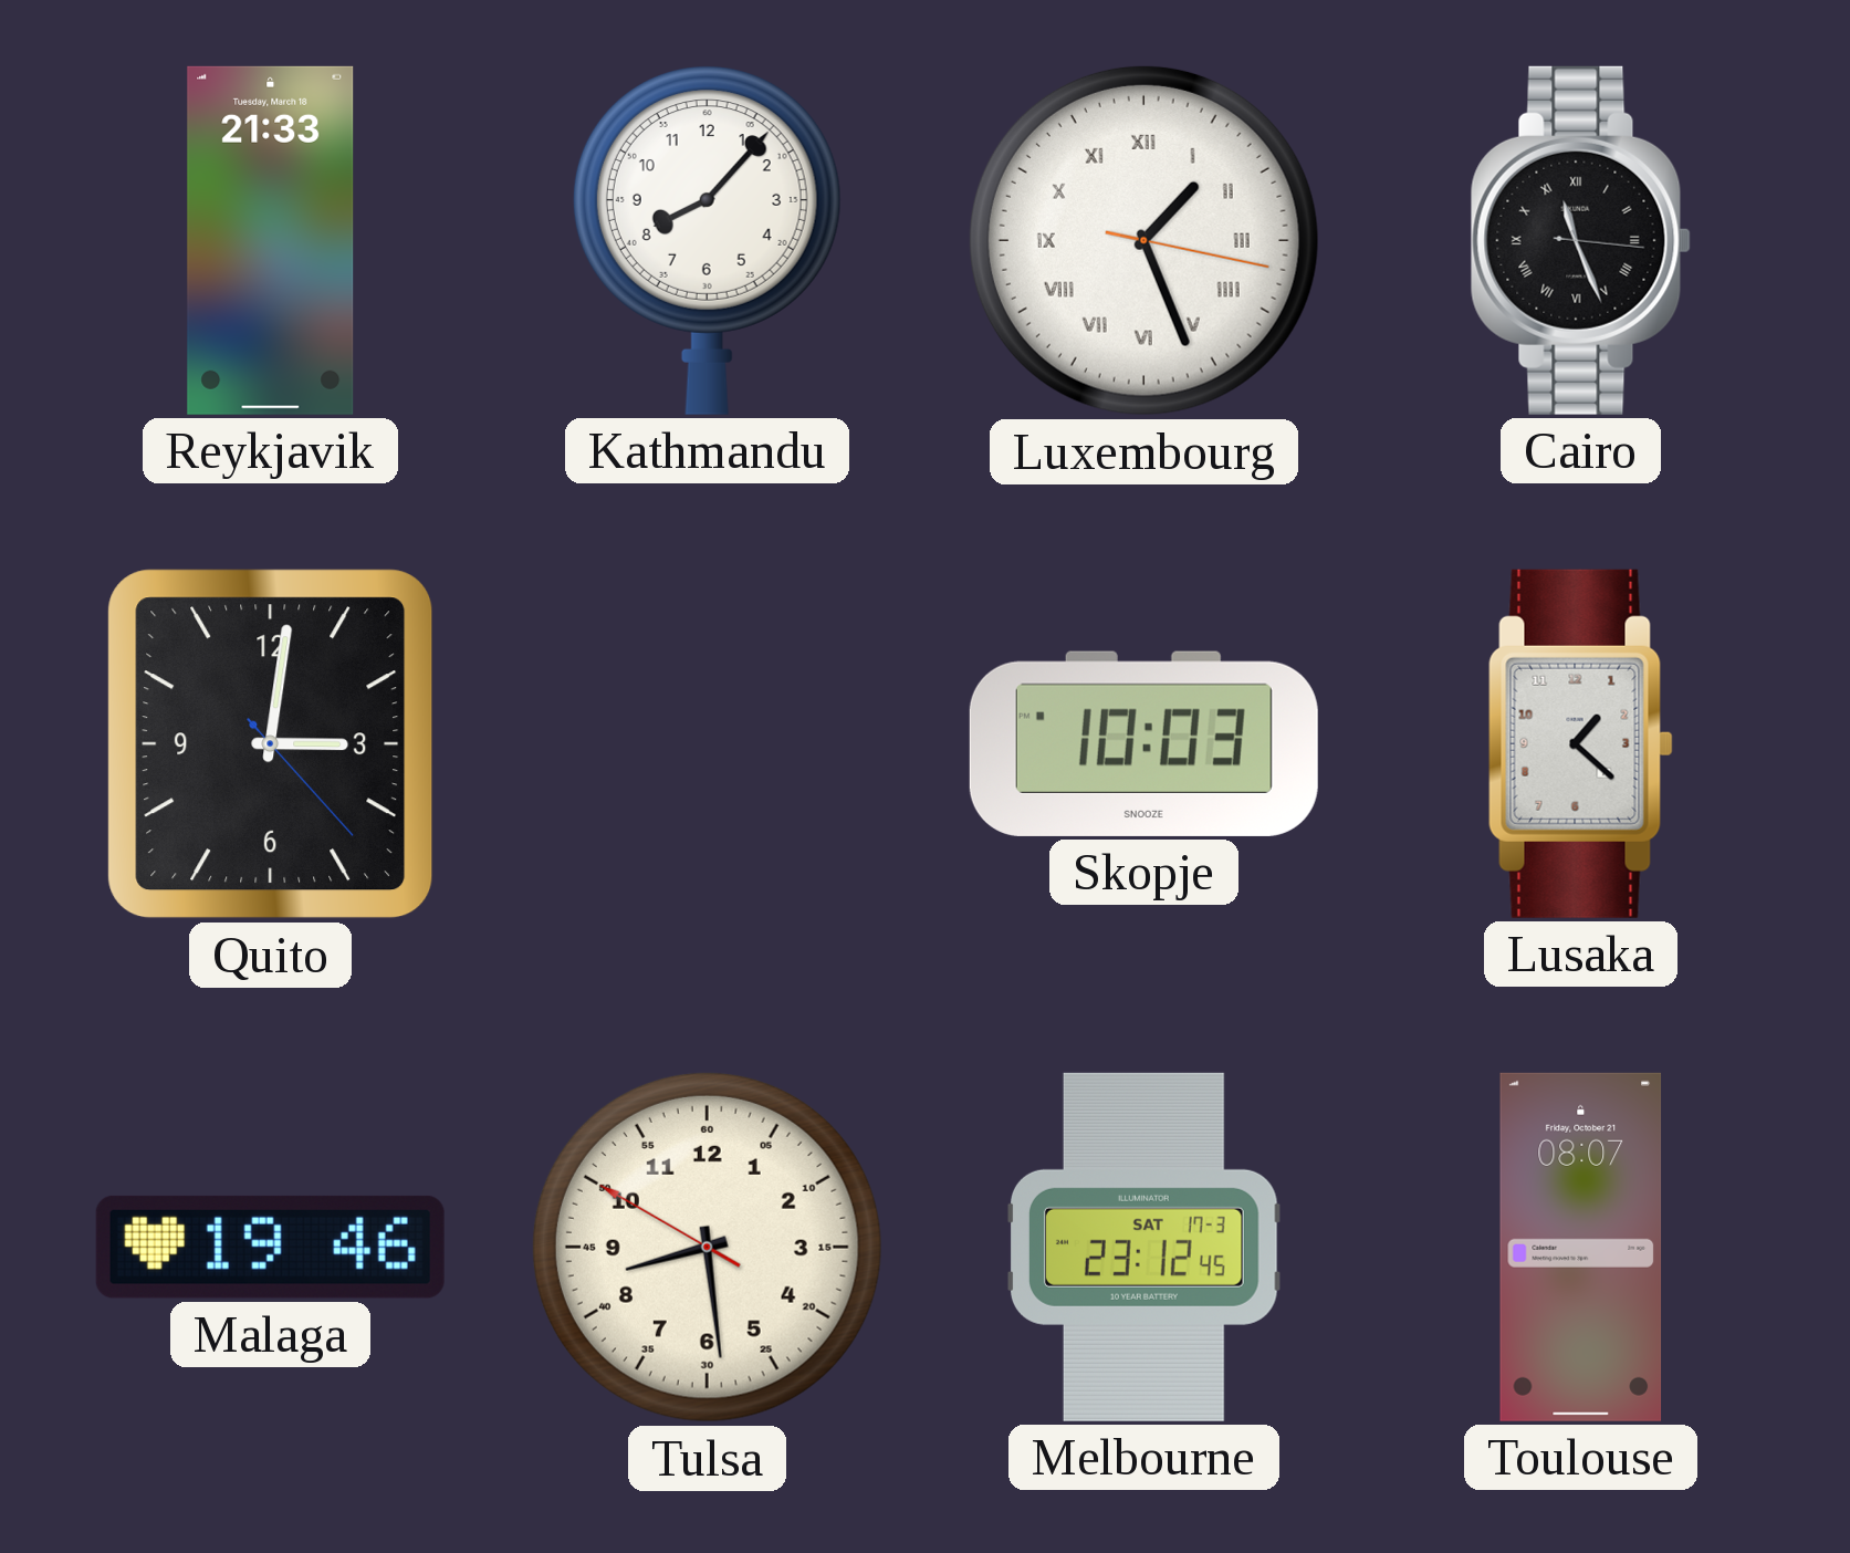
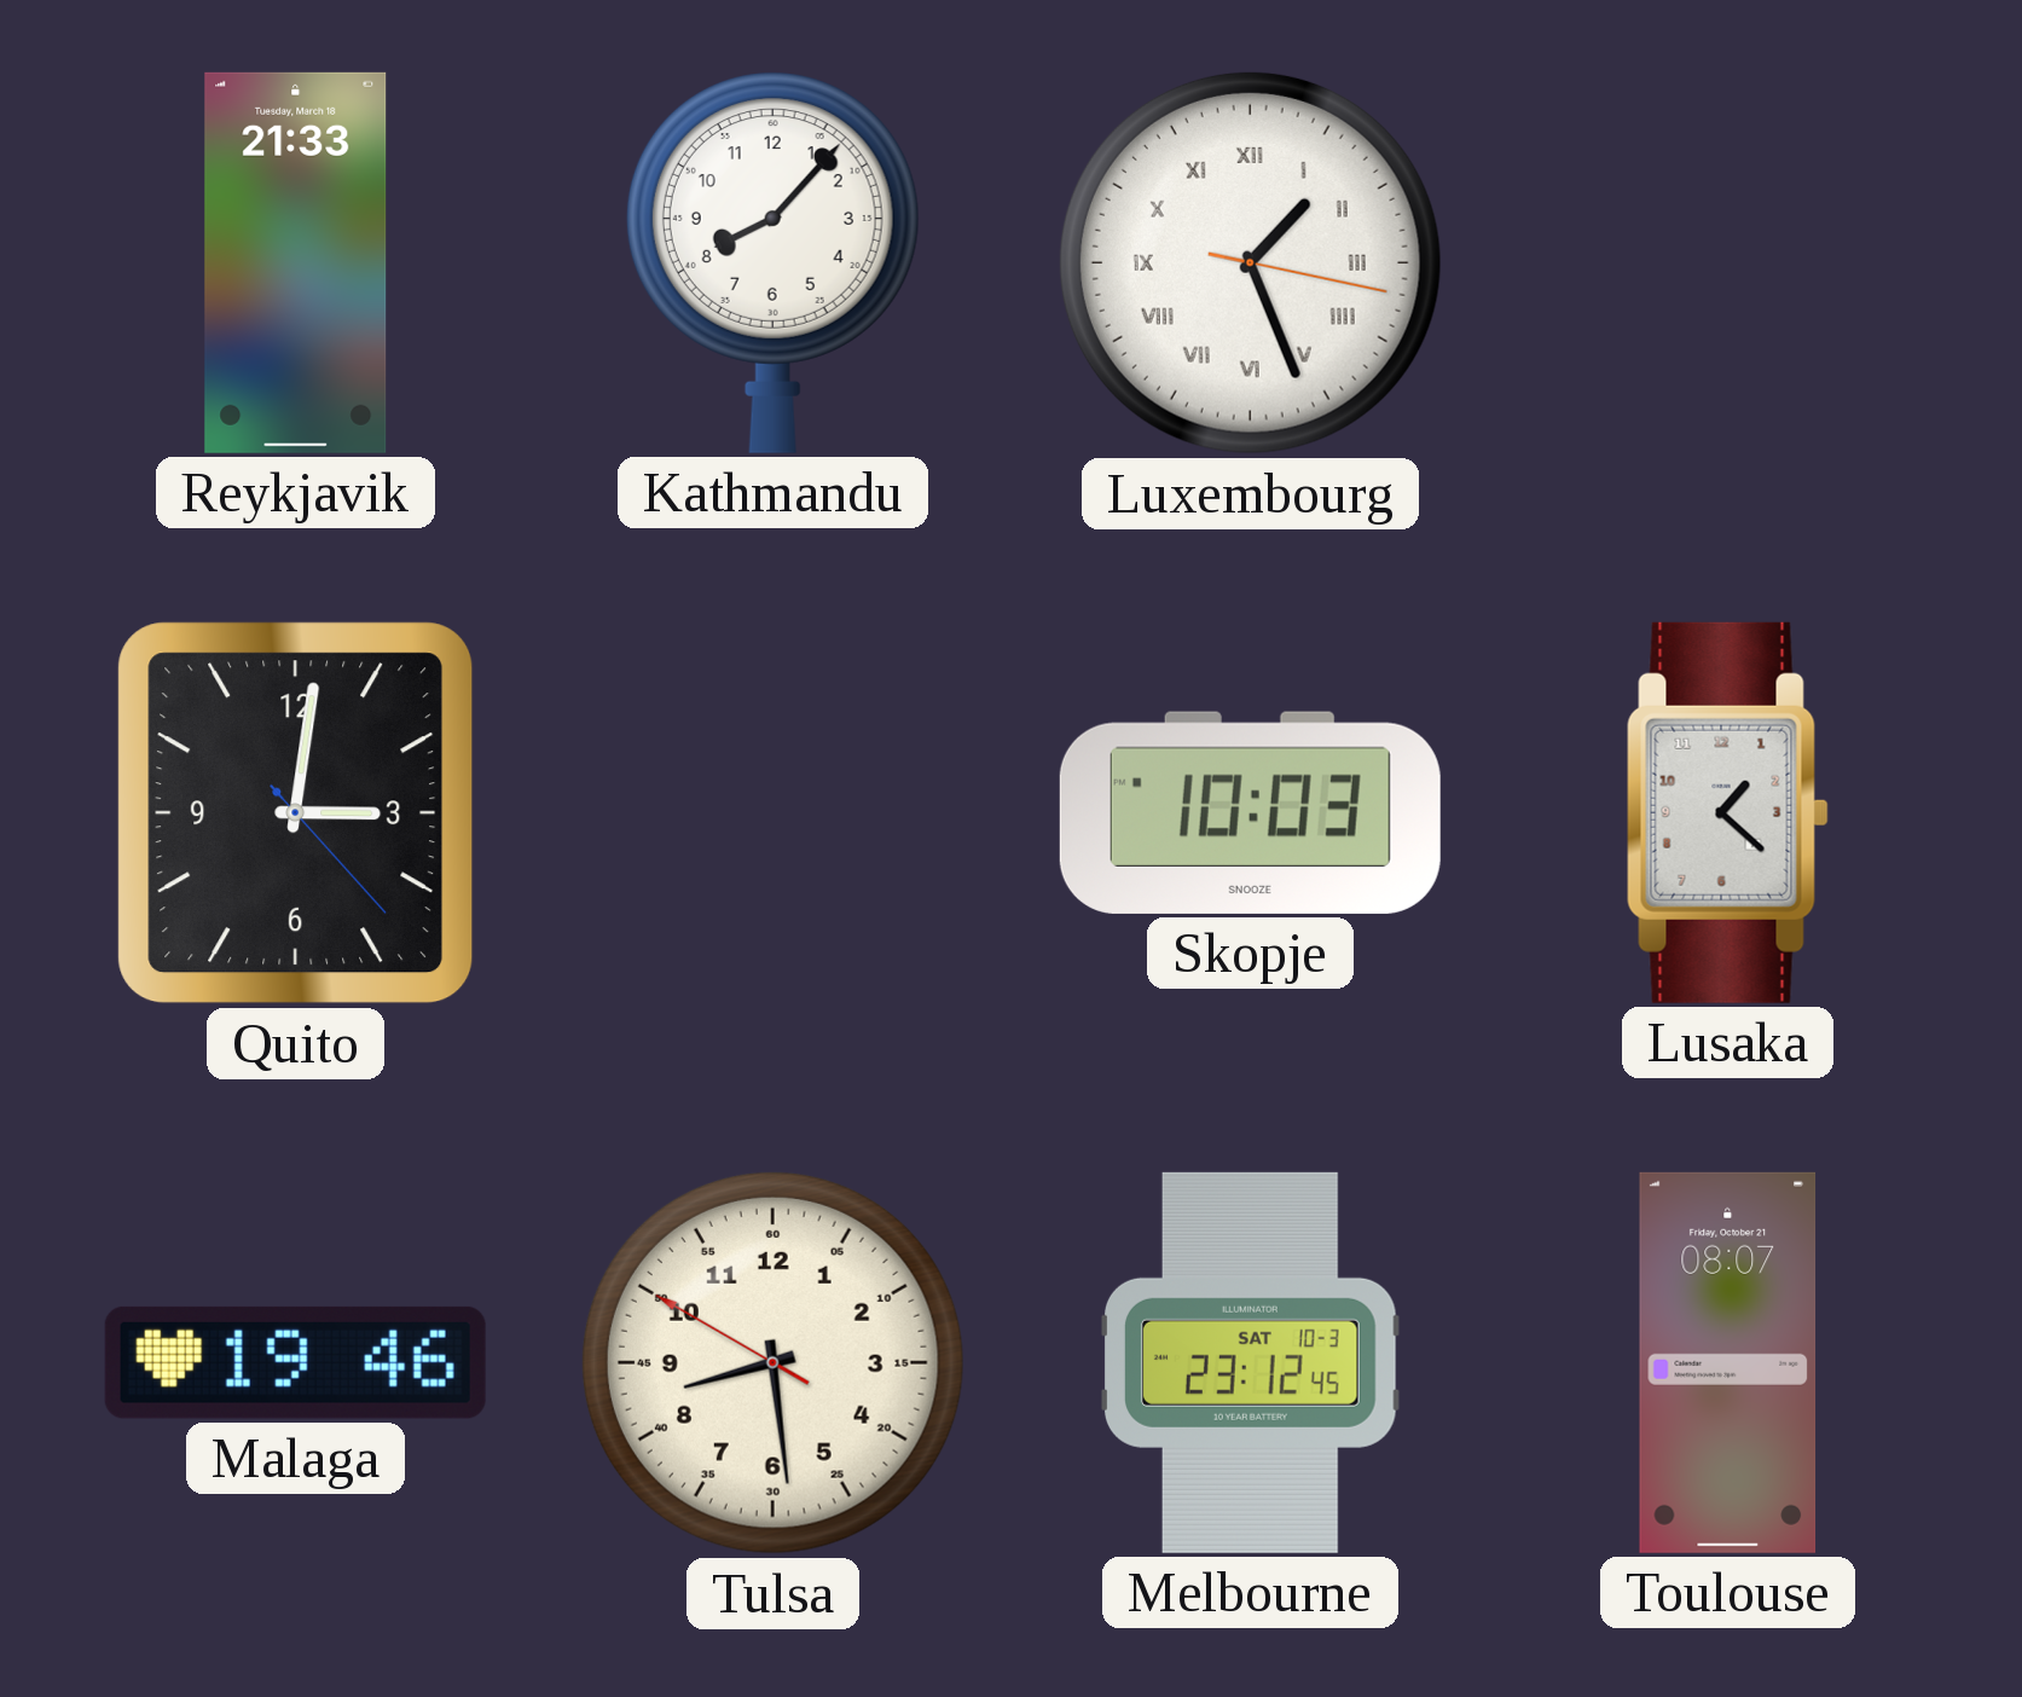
Cairo: 11:26 -> none
Melbourne date: SAT 17-3 -> SAT 10-3
